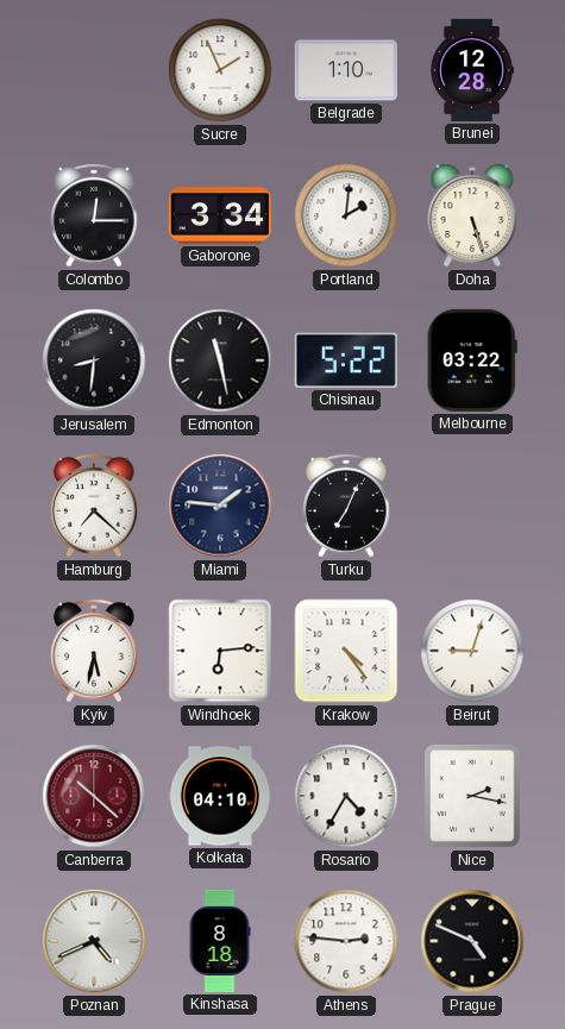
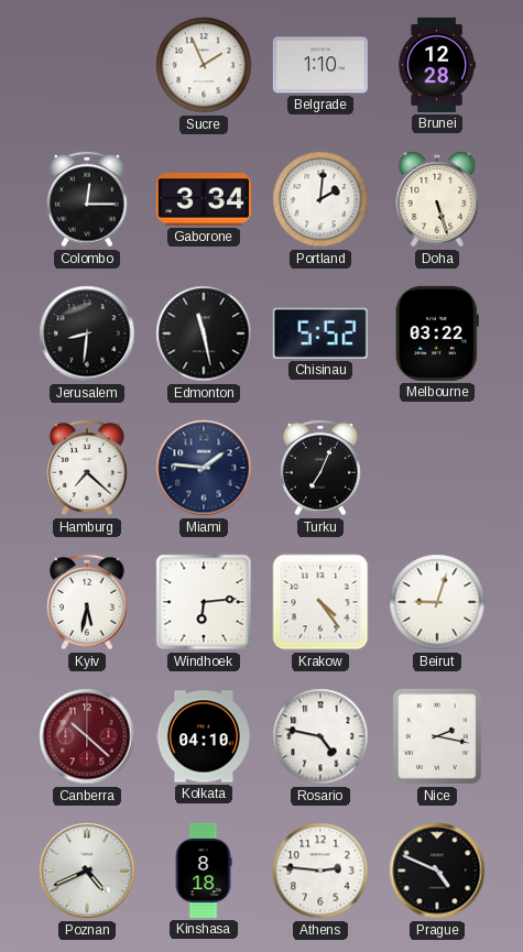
Chisinau: 5:22 -> 5:52
Rosario: 4:35 -> 4:47
